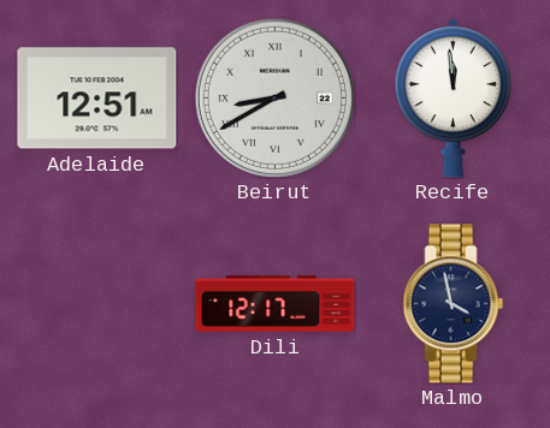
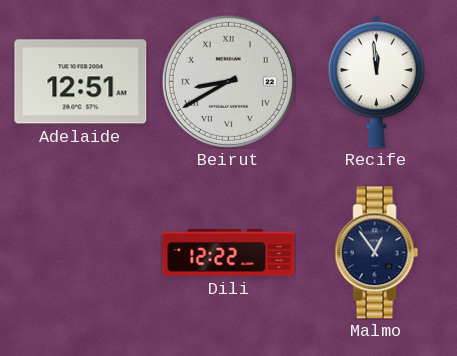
Dili: 12:17 -> 12:22
Malmo: 3:58 -> 12:54
